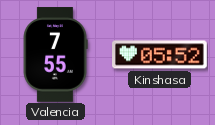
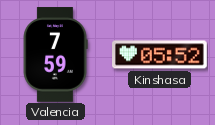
Valencia: 7:55 -> 7:59
